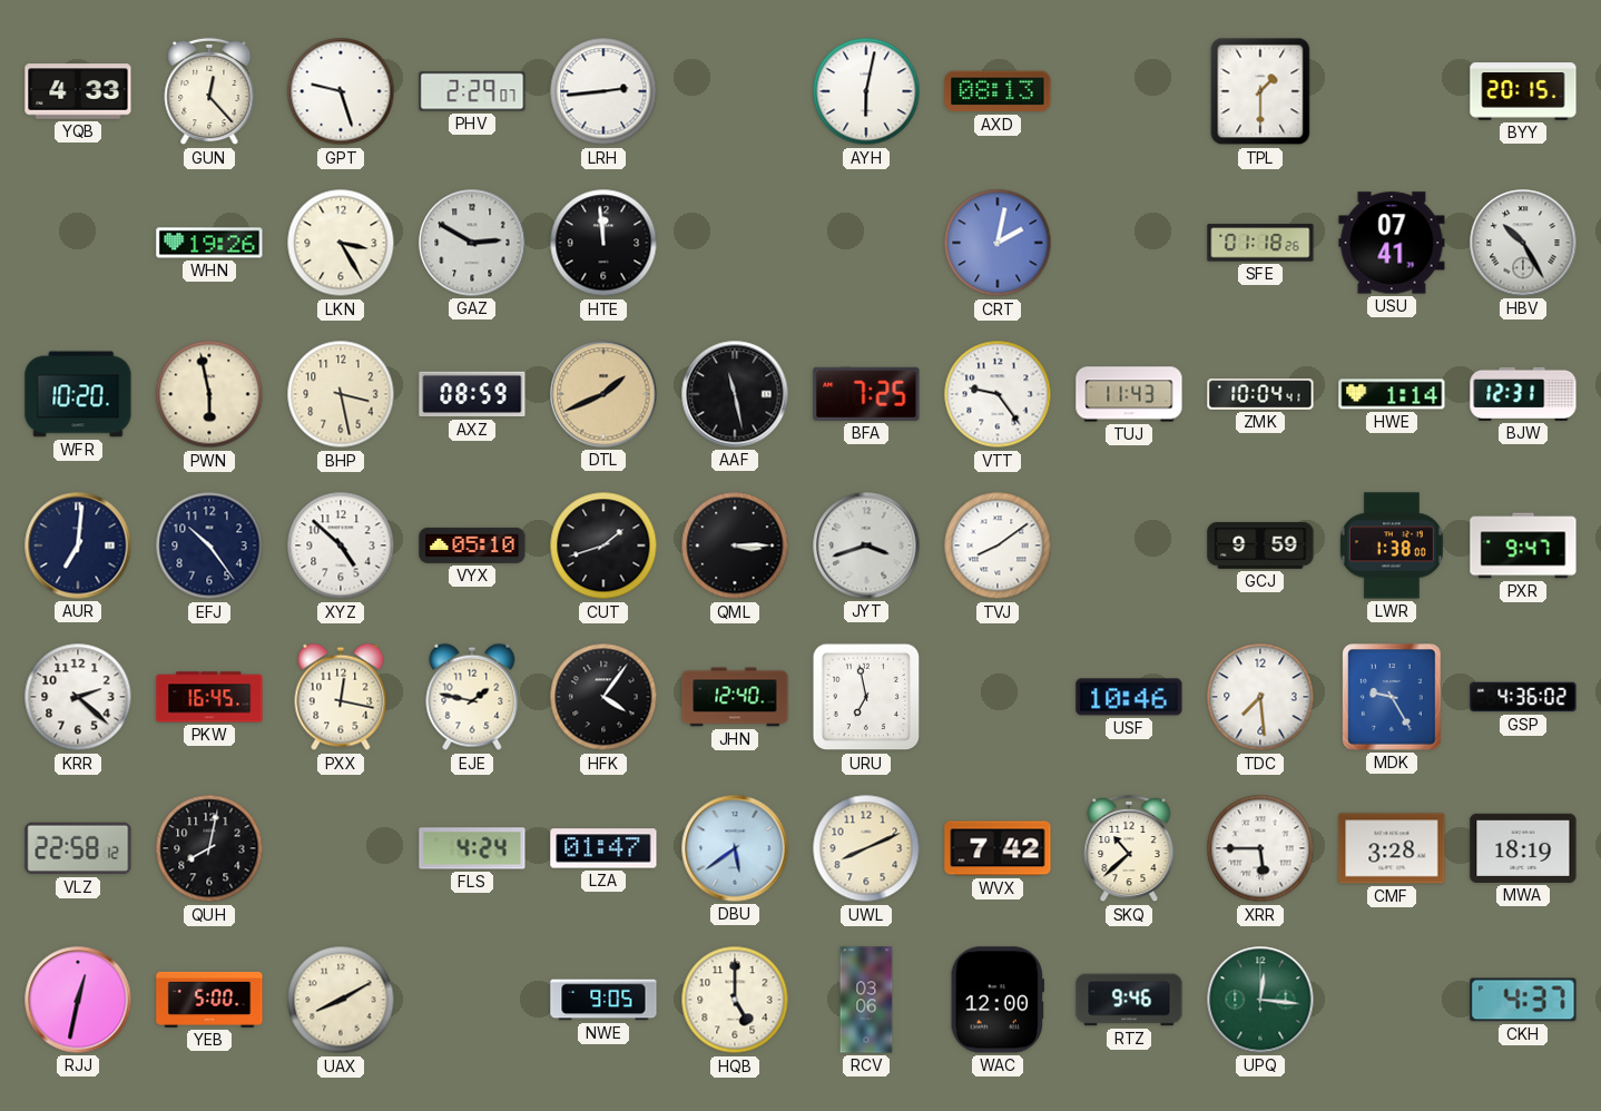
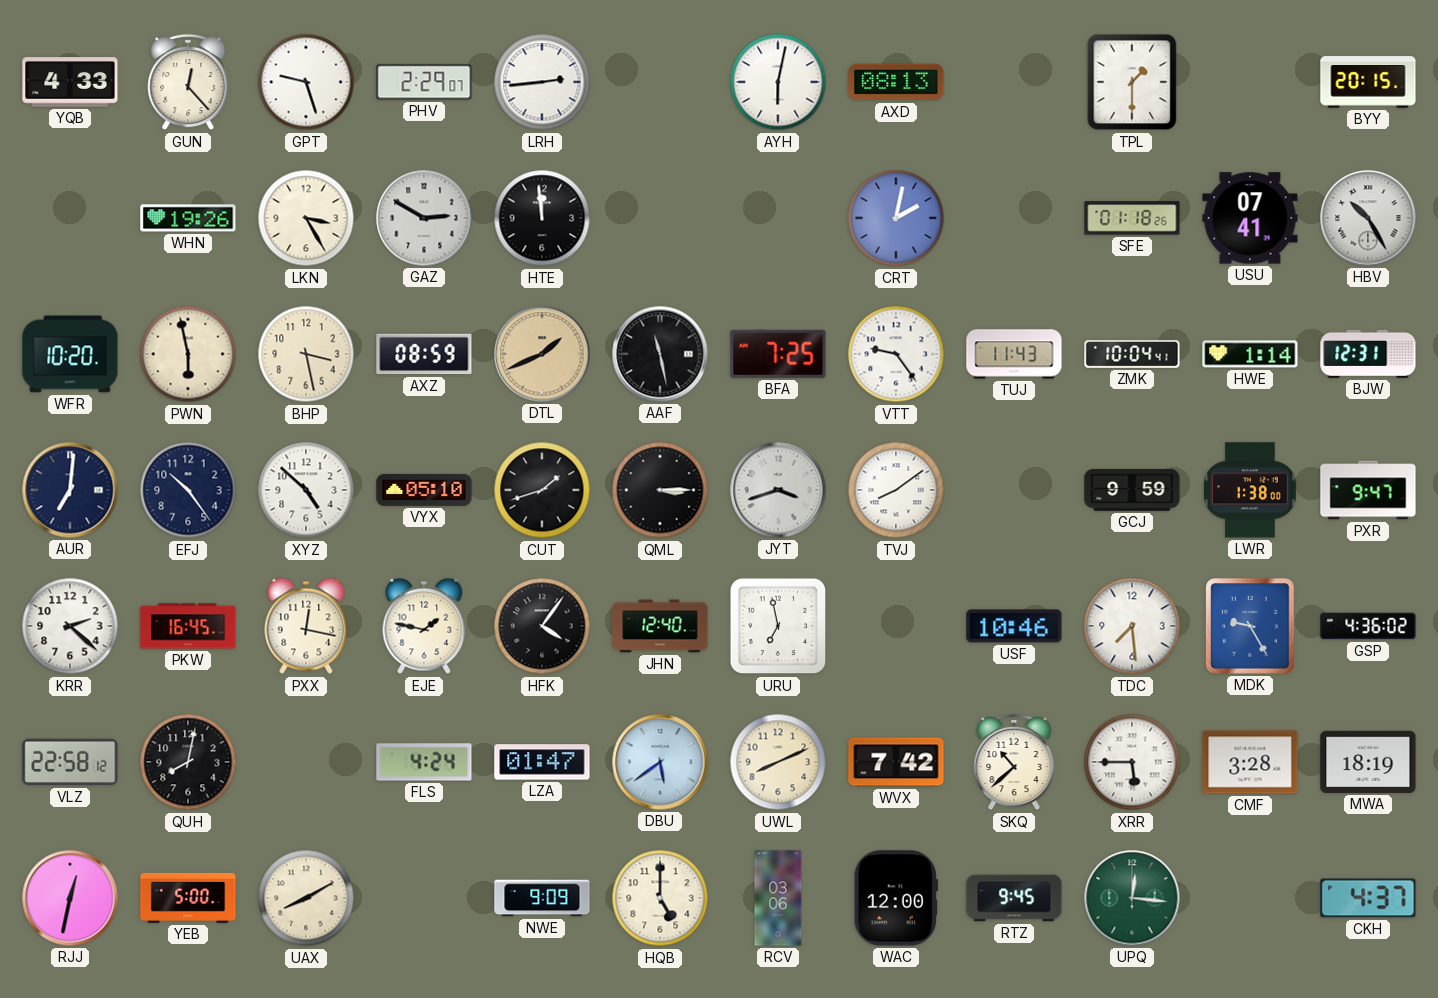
NWE: 9:05 -> 9:09
RTZ: 9:46 -> 9:45
